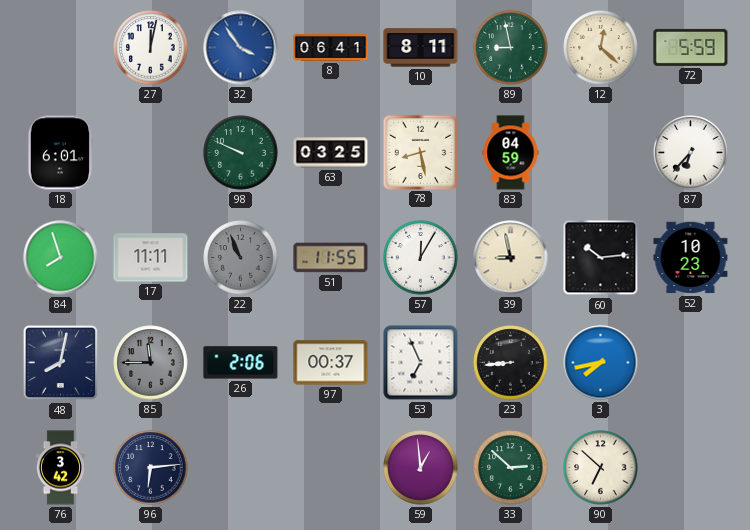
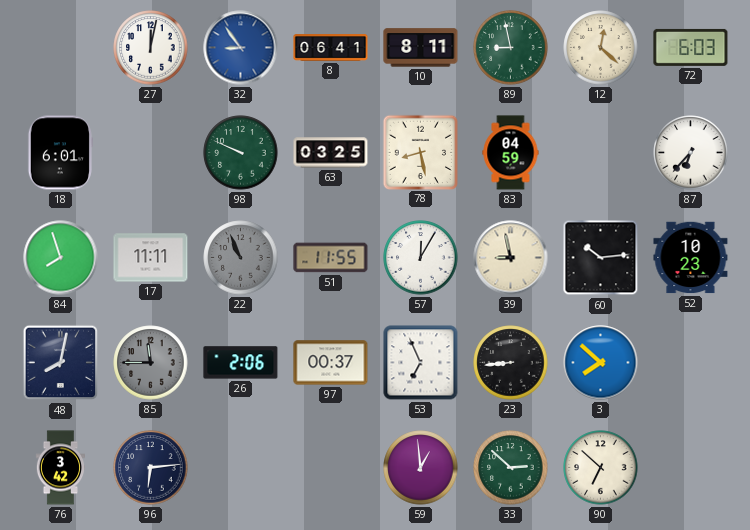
32: 3:54 -> 8:54
72: 5:59 -> 6:03
3: 7:43 -> 7:52
